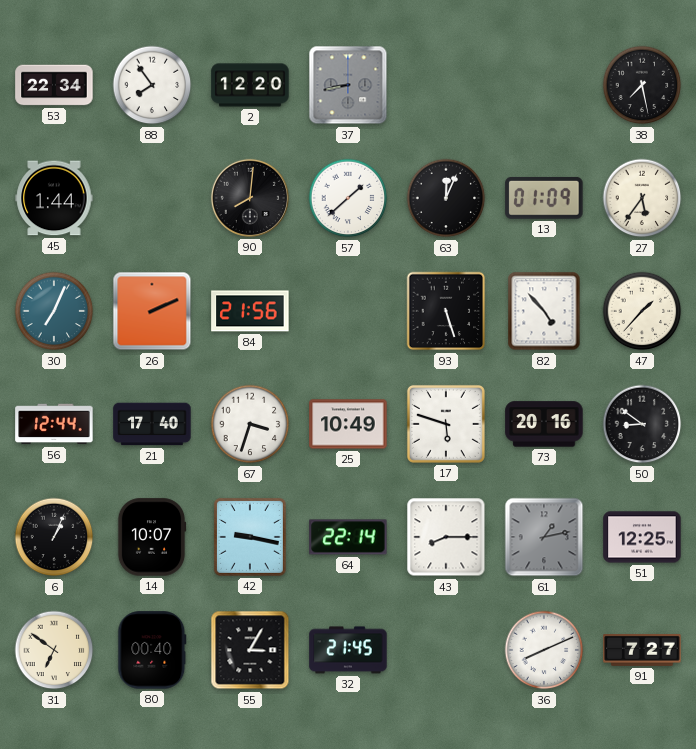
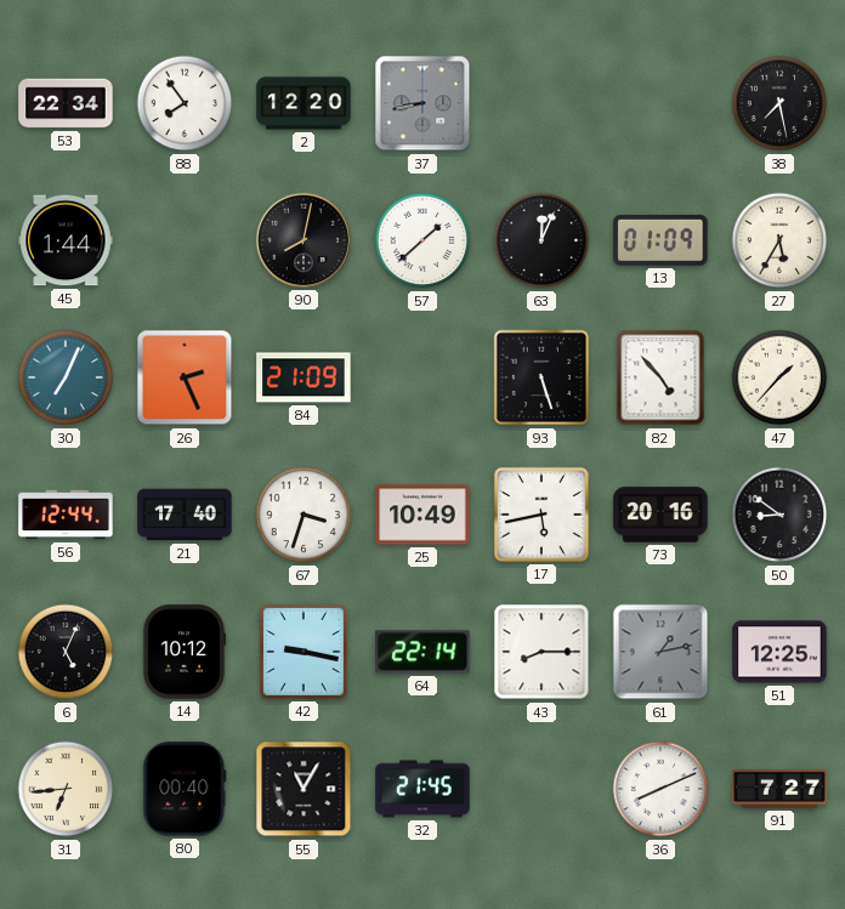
90: 8:01 -> 8:02
27: 5:36 -> 5:35
26: 2:11 -> 2:26
84: 21:56 -> 21:09
17: 5:48 -> 5:43
6: 1:04 -> 5:04
14: 10:07 -> 10:12
31: 6:51 -> 6:44
55: 3:05 -> 11:05
